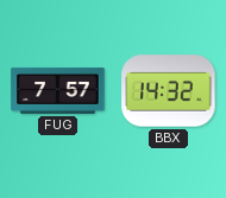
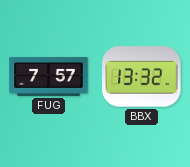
BBX: 14:32 -> 13:32
